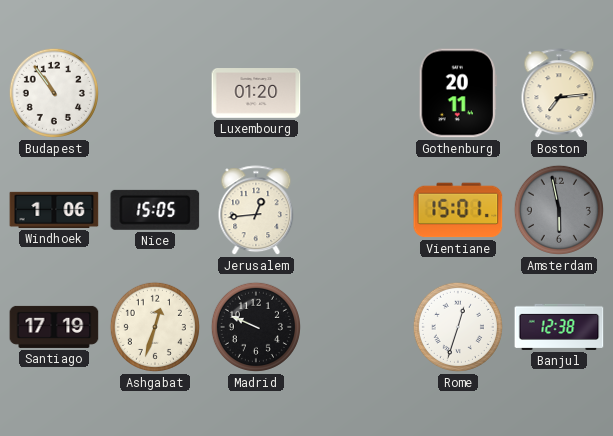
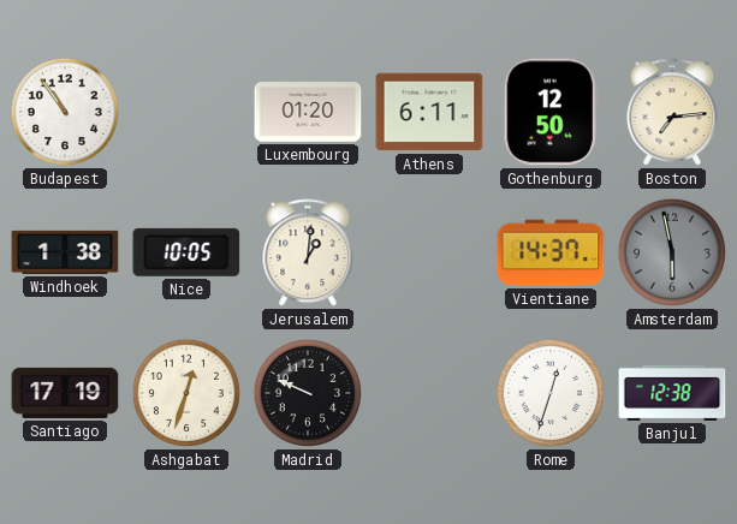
Athens: none -> 6:11
Gothenburg: 20:11 -> 12:50
Windhoek: 1:06 -> 1:38
Nice: 15:05 -> 10:05
Jerusalem: 12:44 -> 1:01
Vientiane: 15:01 -> 14:37
